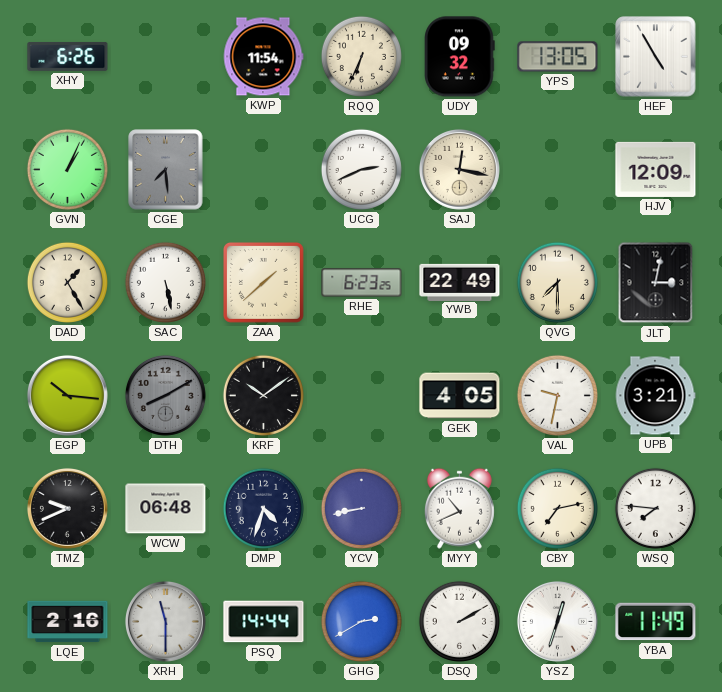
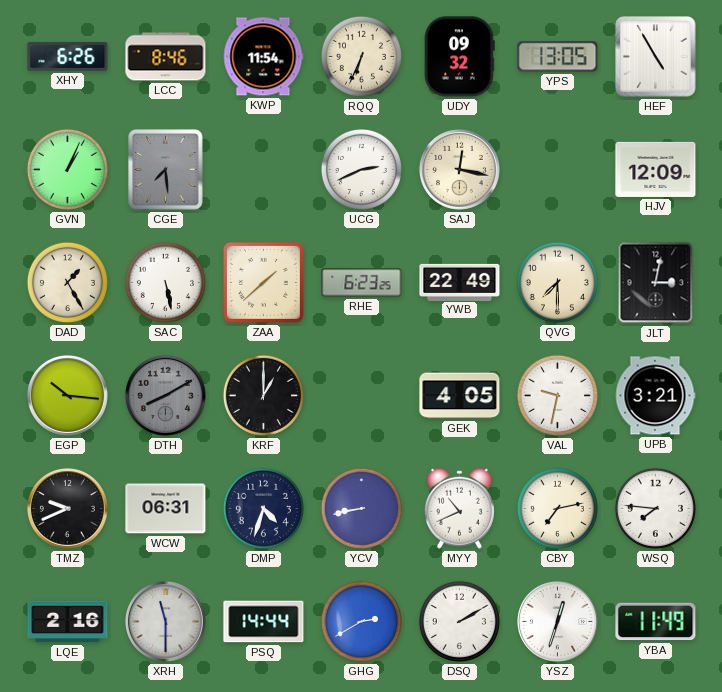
LCC: none -> 8:46
KRF: 10:09 -> 1:00
WCW: 06:48 -> 06:31
